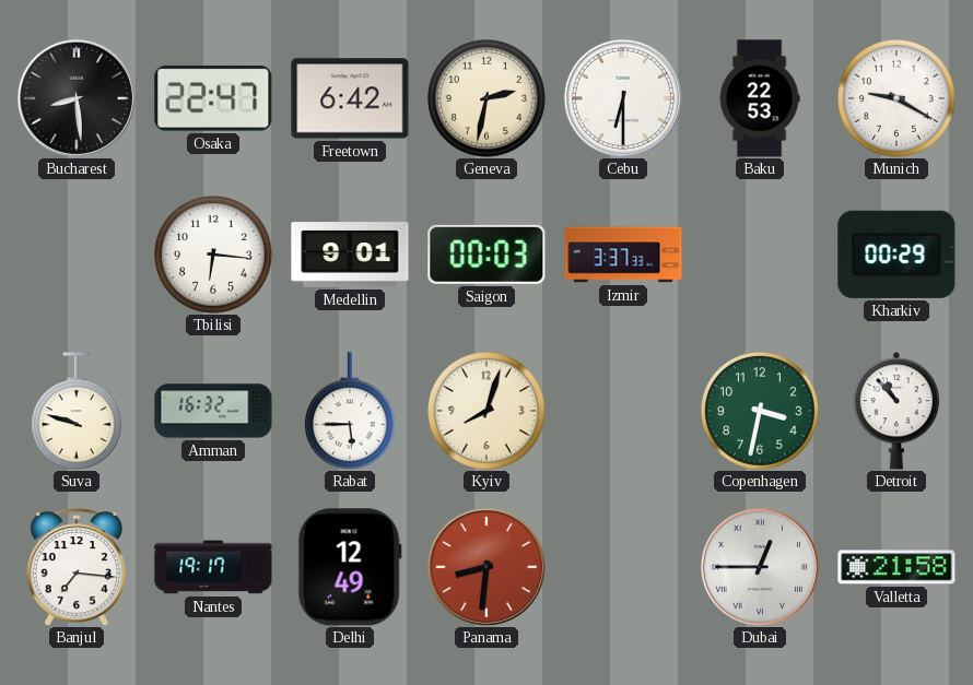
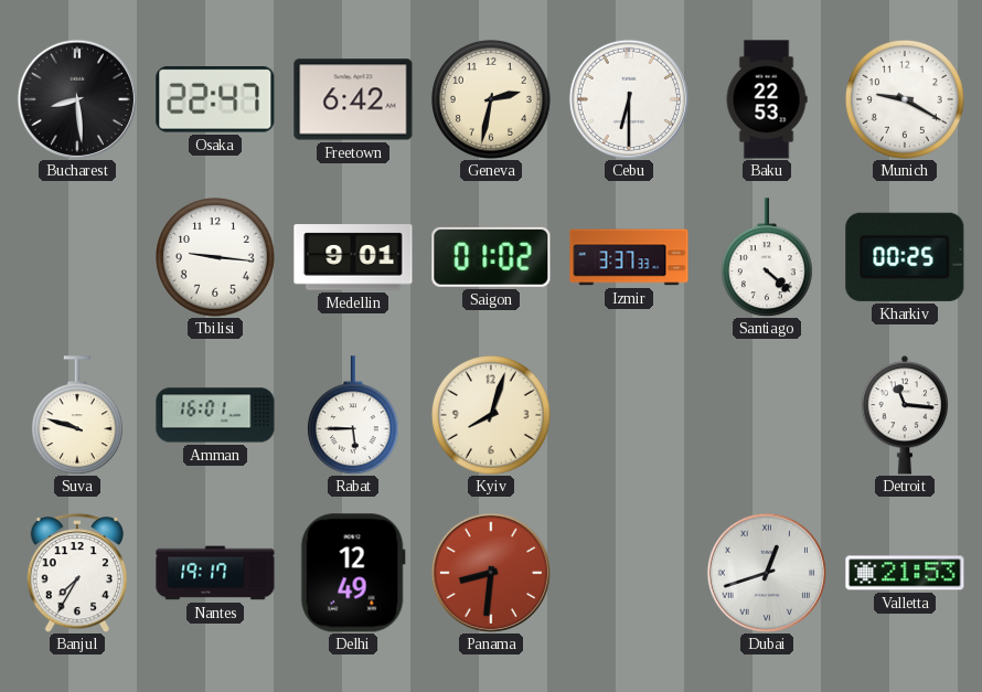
Tbilisi: 6:16 -> 9:16
Saigon: 00:03 -> 01:02
Santiago: none -> 4:22
Kharkiv: 00:29 -> 00:25
Amman: 16:32 -> 16:01
Copenhagen: 3:32 -> none
Detroit: 10:53 -> 11:16
Banjul: 7:16 -> 7:35
Dubai: 12:45 -> 12:42
Valletta: 21:58 -> 21:53
